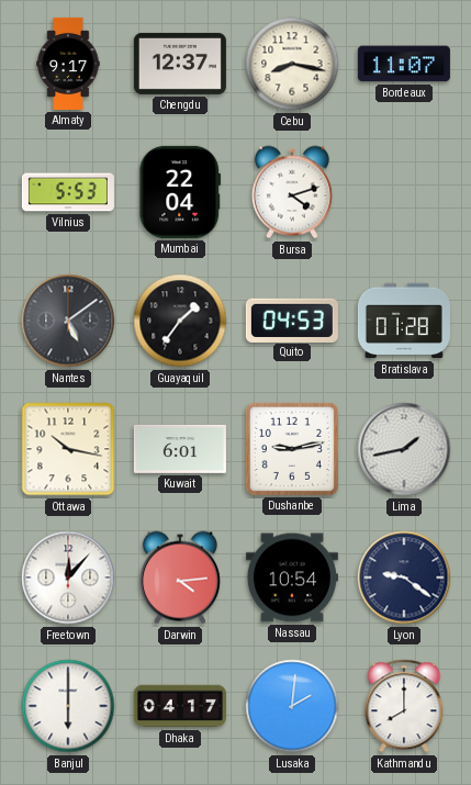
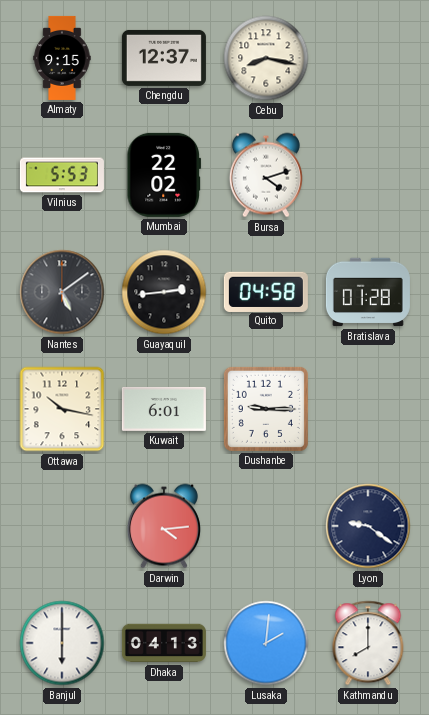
Almaty: 9:17 -> 9:15
Bordeaux: 11:07 -> none
Mumbai: 22:04 -> 22:02
Guayaquil: 1:36 -> 2:44
Quito: 04:53 -> 04:58
Dushanbe: 9:13 -> 9:15
Lima: 1:43 -> none
Freetown: 12:07 -> none
Nassau: 10:54 -> none
Dhaka: 04:17 -> 04:13
